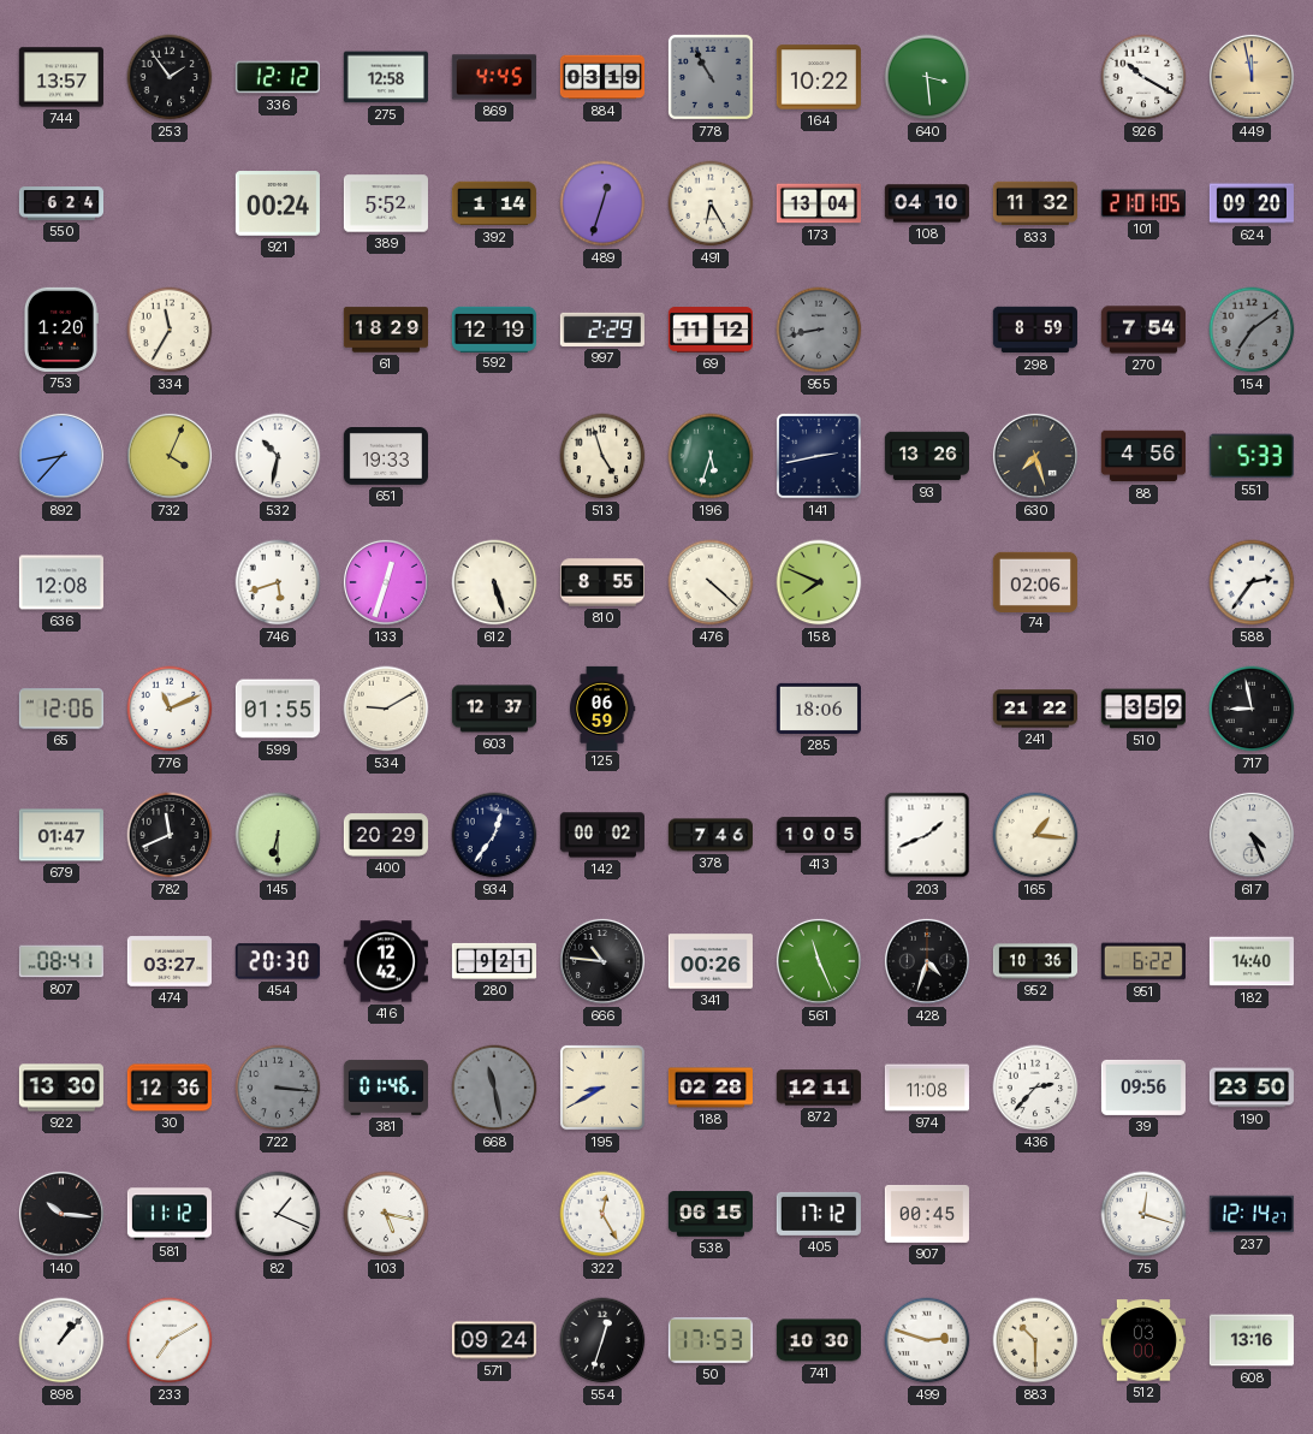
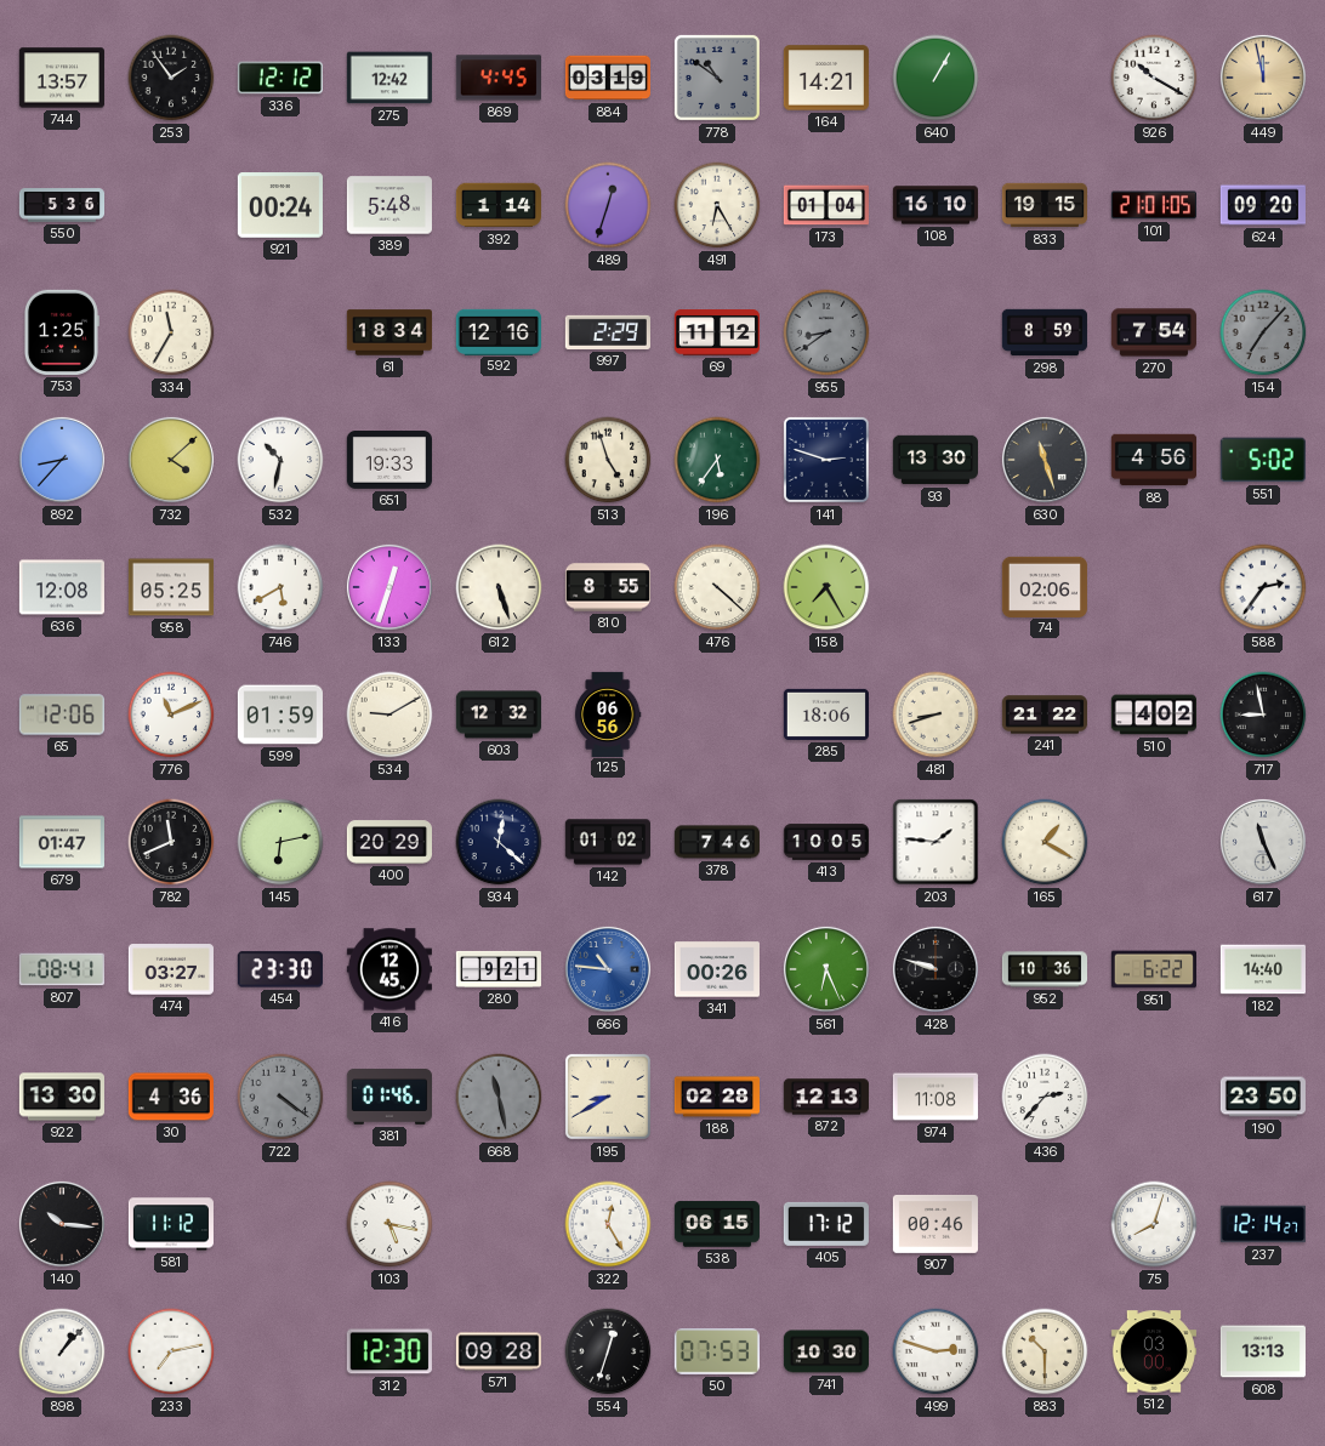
275: 12:58 -> 12:42
778: 10:55 -> 10:51
164: 10:22 -> 14:21
640: 3:29 -> 1:05
550: 6:24 -> 5:36
389: 5:52 -> 5:48
173: 13:04 -> 01:04
108: 04:10 -> 16:10
833: 11:32 -> 19:15
753: 1:20 -> 1:25
61: 18:29 -> 18:34
592: 12:19 -> 12:16
955: 8:43 -> 8:39
154: 7:09 -> 7:07
732: 4:04 -> 4:08
196: 5:33 -> 5:36
141: 2:43 -> 2:48
93: 13:26 -> 13:30
630: 7:27 -> 11:27
551: 5:33 -> 5:02
958: none -> 05:25
746: 5:42 -> 5:40
158: 7:49 -> 7:25
599: 01:55 -> 01:59
603: 12:37 -> 12:32
125: 06:59 -> 06:56
481: none -> 8:42
510: 3:59 -> 4:02
145: 6:30 -> 6:13
934: 12:36 -> 12:22
142: 00:02 -> 01:02
203: 1:41 -> 1:46
165: 1:16 -> 1:20
617: 4:26 -> 11:26
454: 20:30 -> 23:30
416: 12:42 -> 12:45
666 dial: black -> blue
561: 11:26 -> 6:26
428: 4:33 -> 9:48
30: 12:36 -> 4:36
722: 3:16 -> 4:21
872: 12:11 -> 12:13
39: 09:56 -> none
82: 1:19 -> none
907: 00:45 -> 00:46
75: 12:18 -> 8:03
233: 7:10 -> 7:13
312: none -> 12:30
571: 09:24 -> 09:28
50: 17:53 -> 07:53
608: 13:16 -> 13:13
